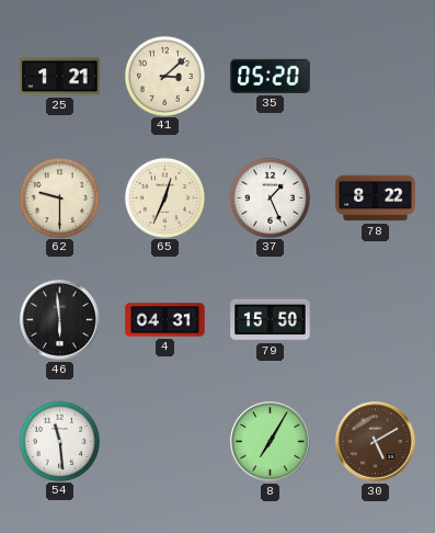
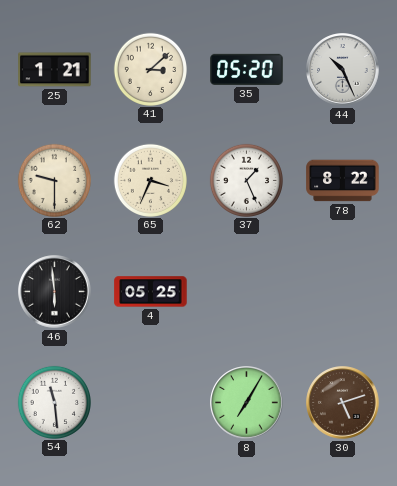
44: none -> 10:26
65: 12:34 -> 3:34
4: 04:31 -> 05:25
79: 15:50 -> none
30: 5:10 -> 5:12
